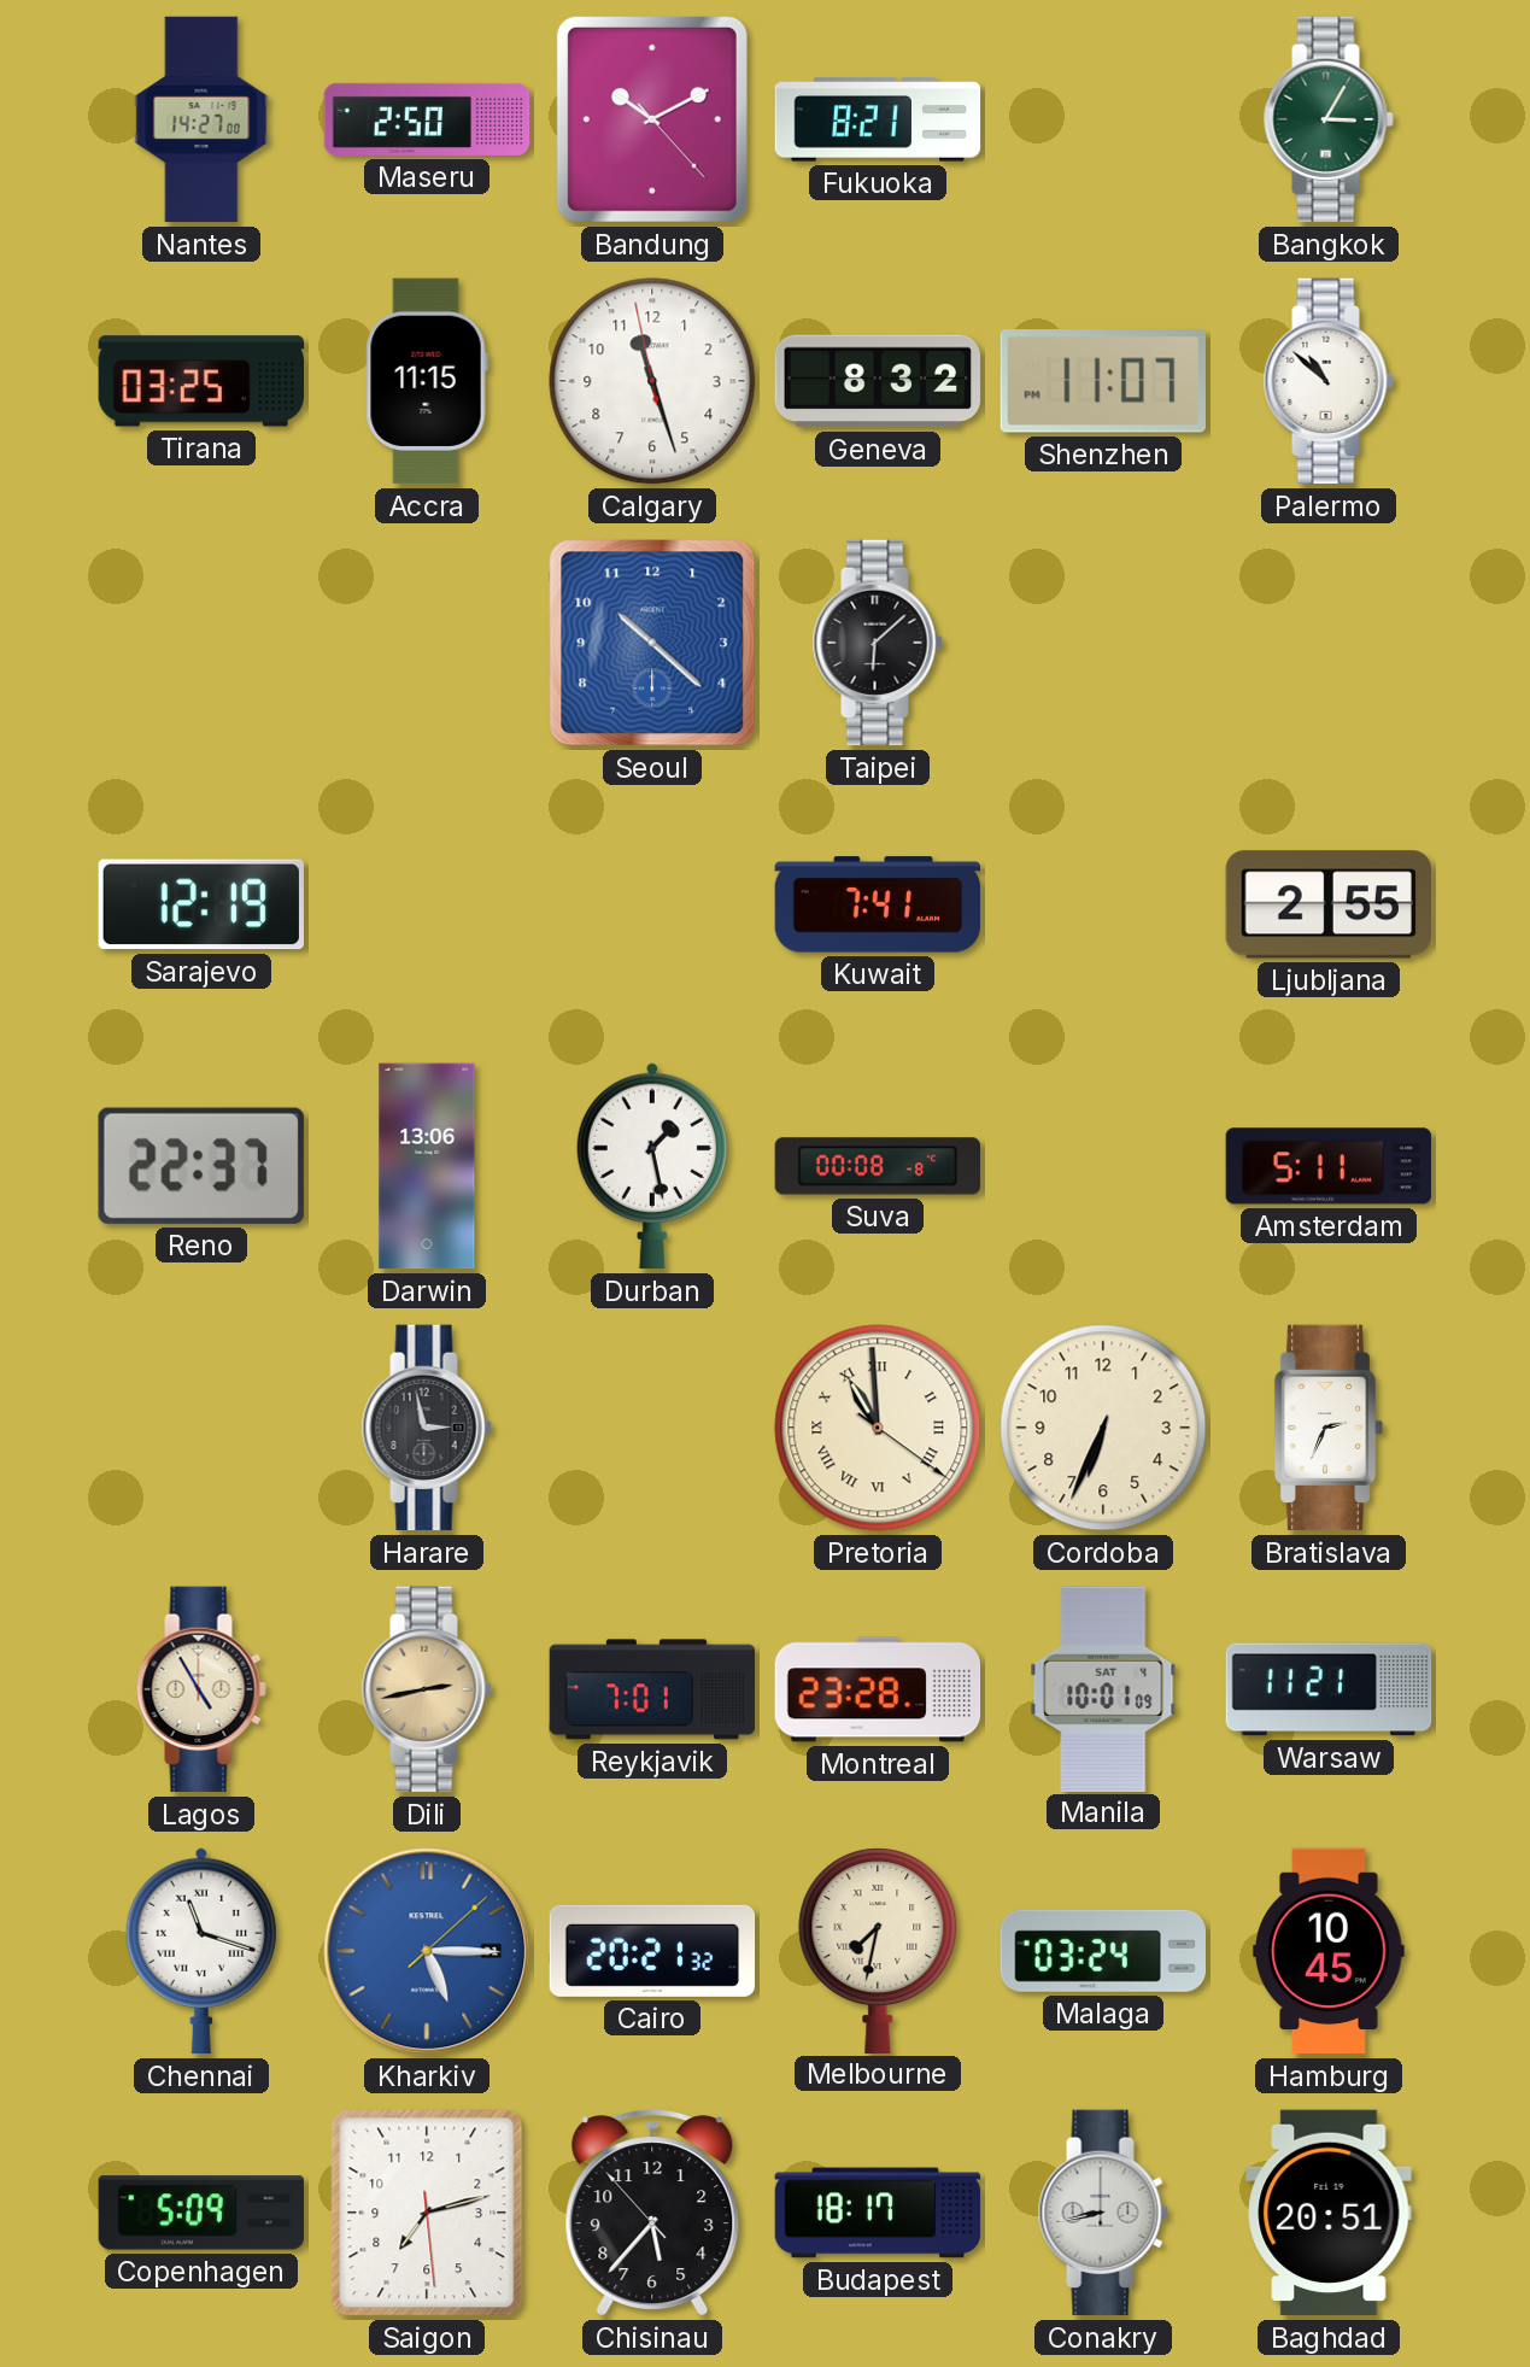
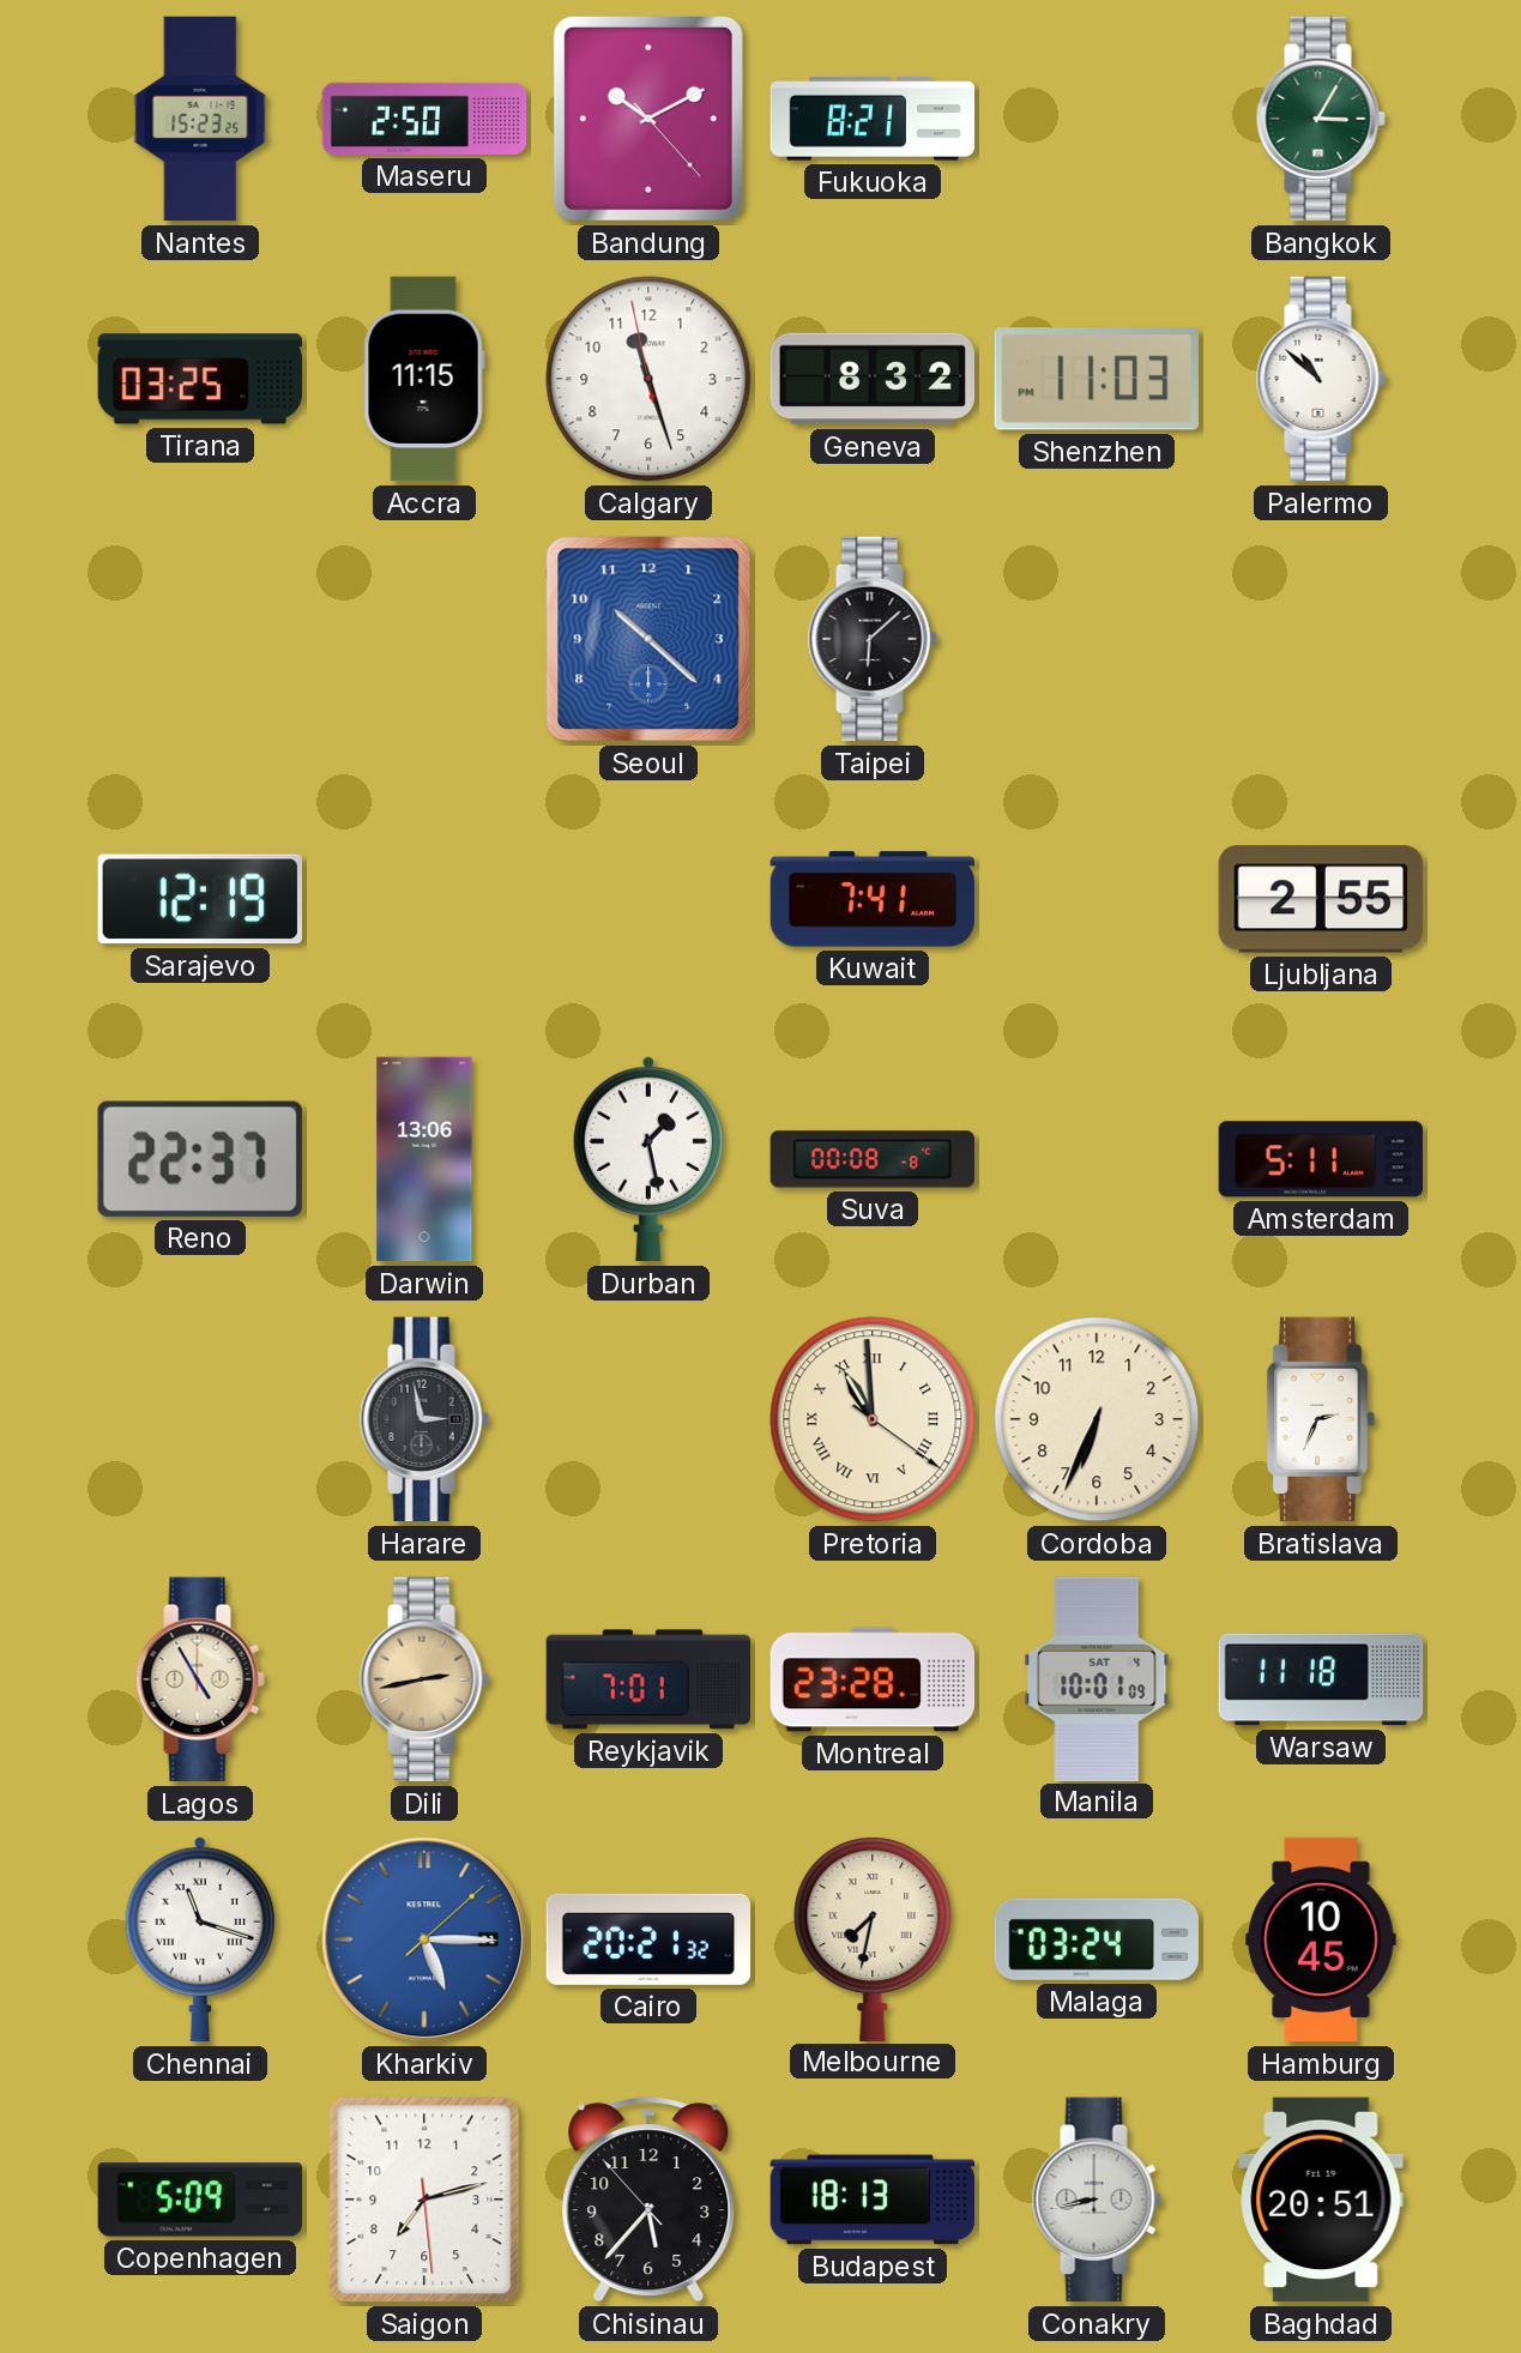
Nantes: 14:27 -> 15:23
Shenzhen: 11:07 -> 11:03
Warsaw: 11:21 -> 11:18
Budapest: 18:17 -> 18:13
